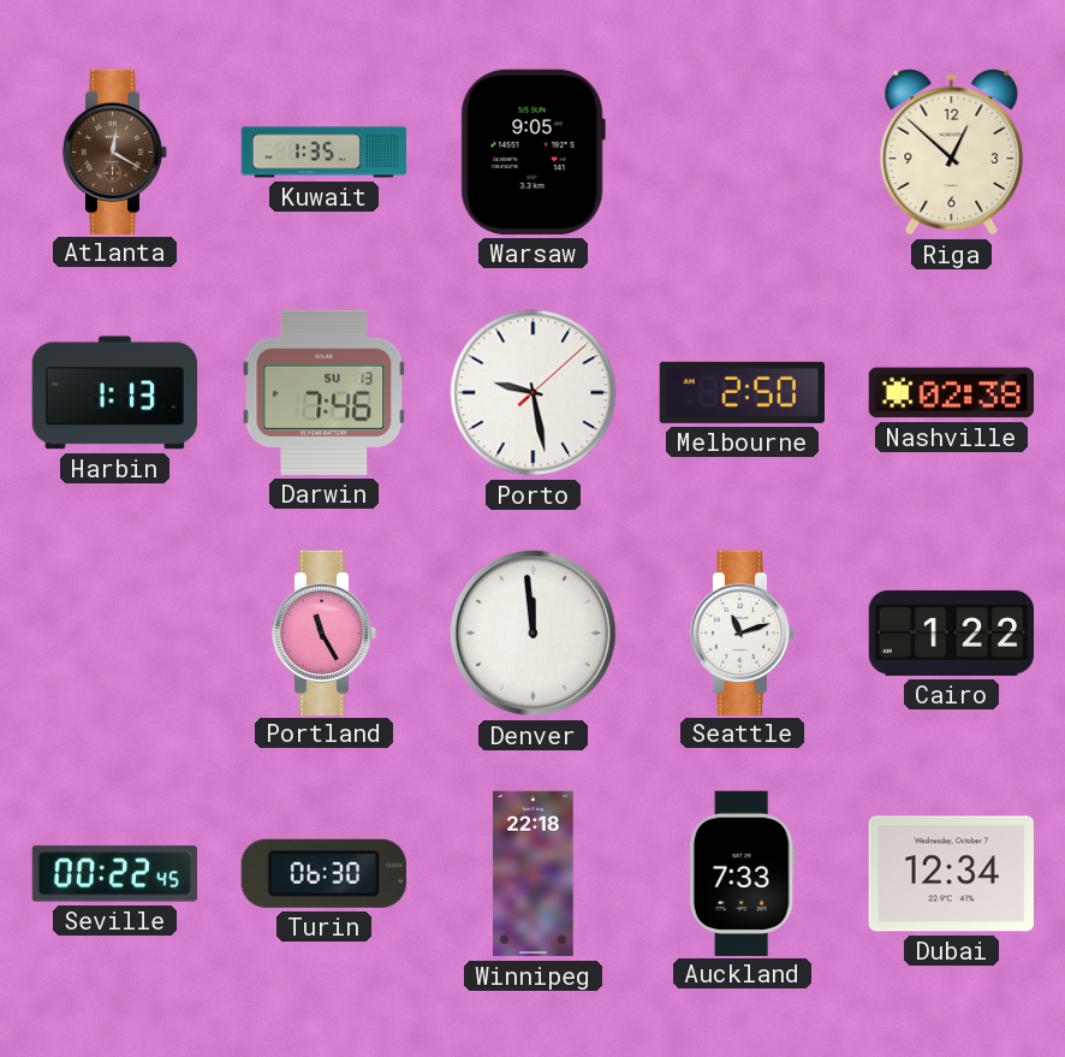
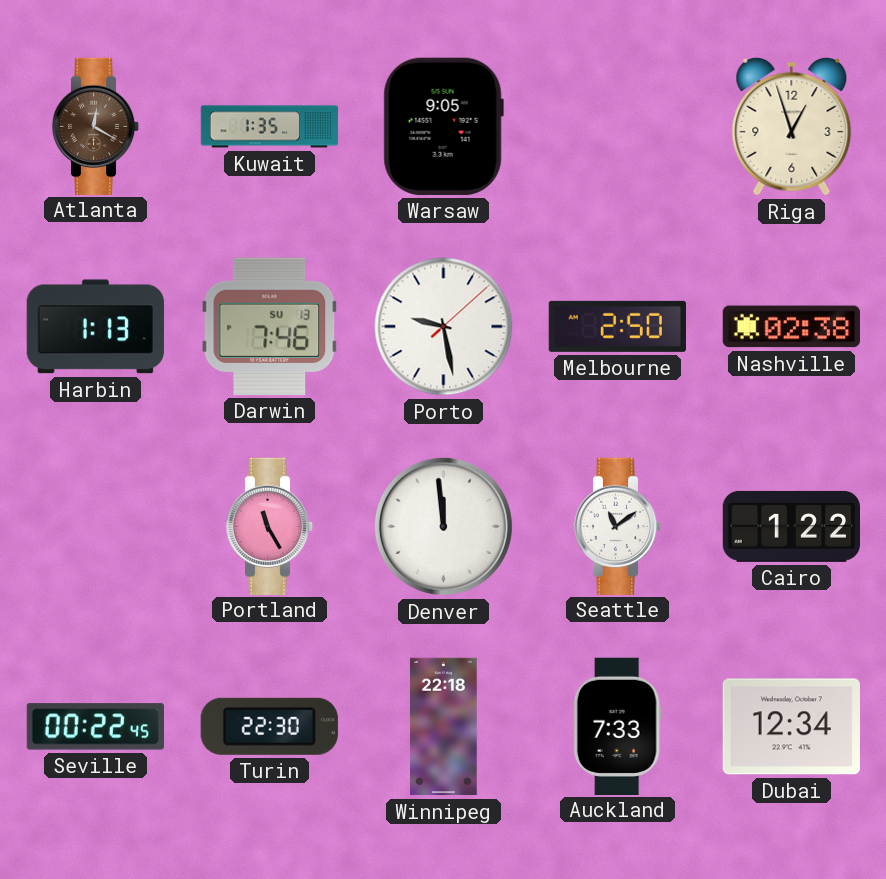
Riga: 12:52 -> 12:57
Seattle: 11:12 -> 11:09
Turin: 06:30 -> 22:30
